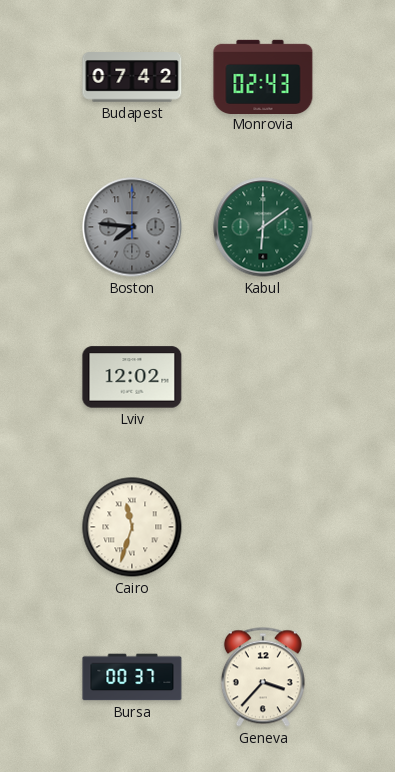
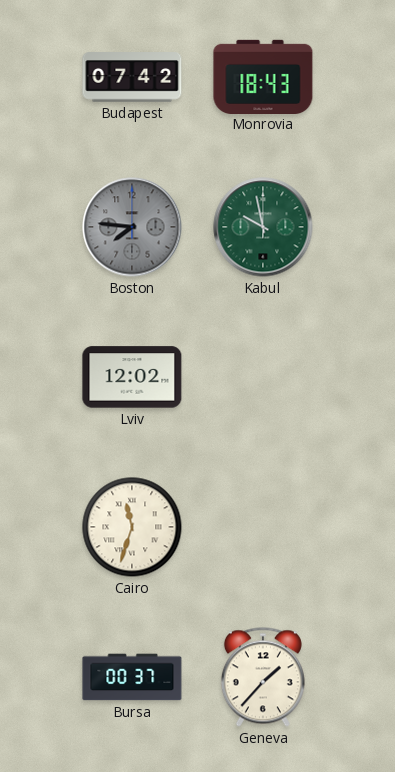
Monrovia: 02:43 -> 18:43
Kabul: 6:09 -> 9:58
Geneva: 3:37 -> 1:37
